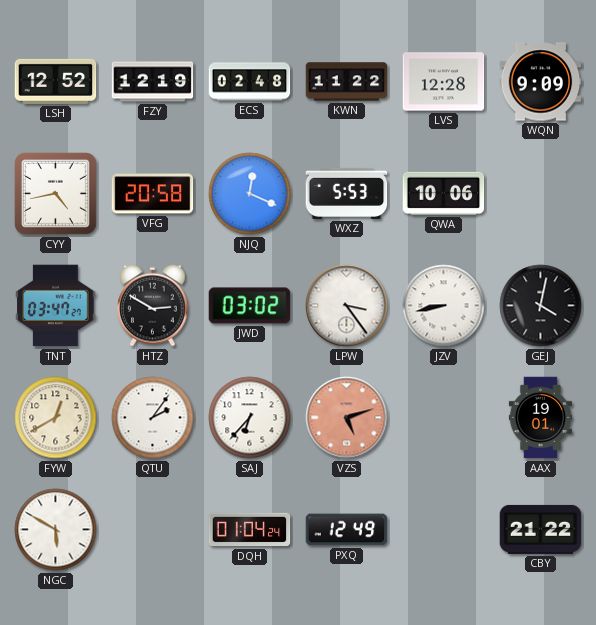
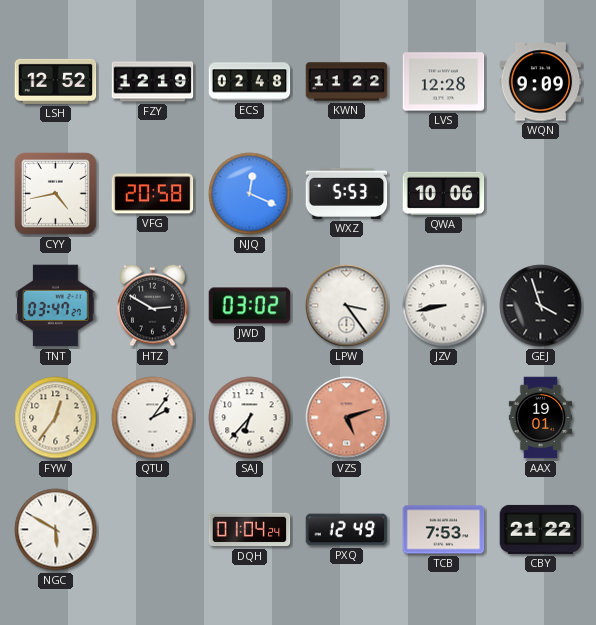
GEJ: 4:02 -> 3:57
FYW: 12:40 -> 12:36
TCB: none -> 7:53
